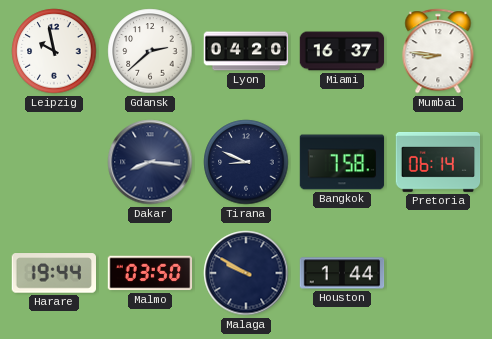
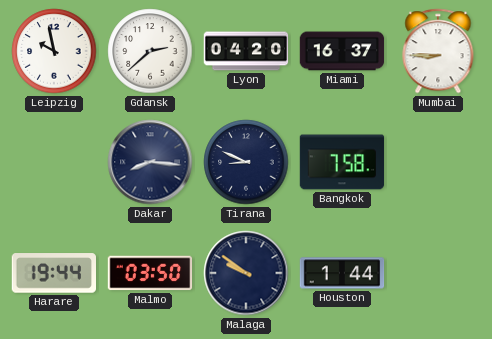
Mumbai: 8:46 -> 8:45
Pretoria: 06:14 -> none
Malaga: 9:50 -> 9:51
